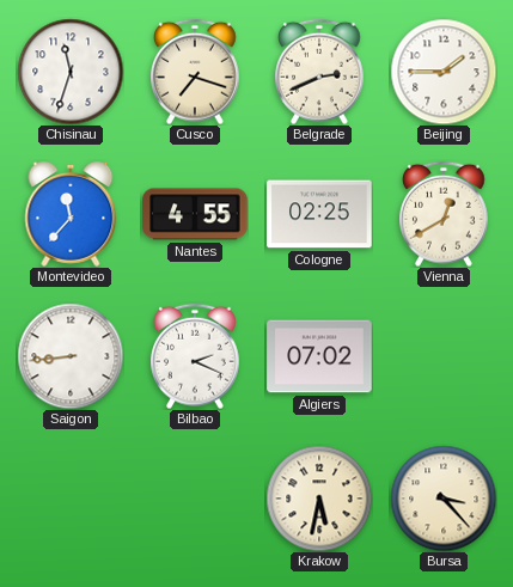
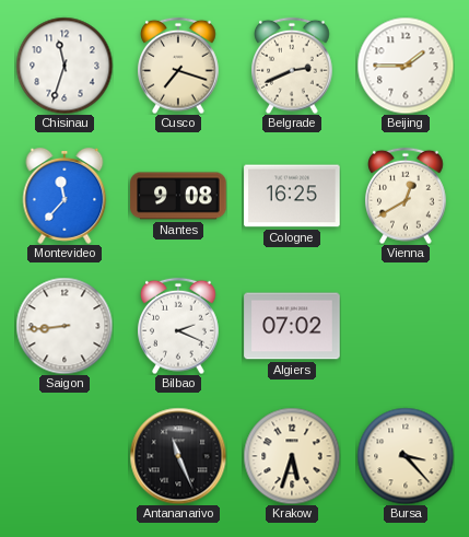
Nantes: 4:55 -> 9:08
Cologne: 02:25 -> 16:25
Antananarivo: none -> 11:26
Krakow: 5:32 -> 5:33
